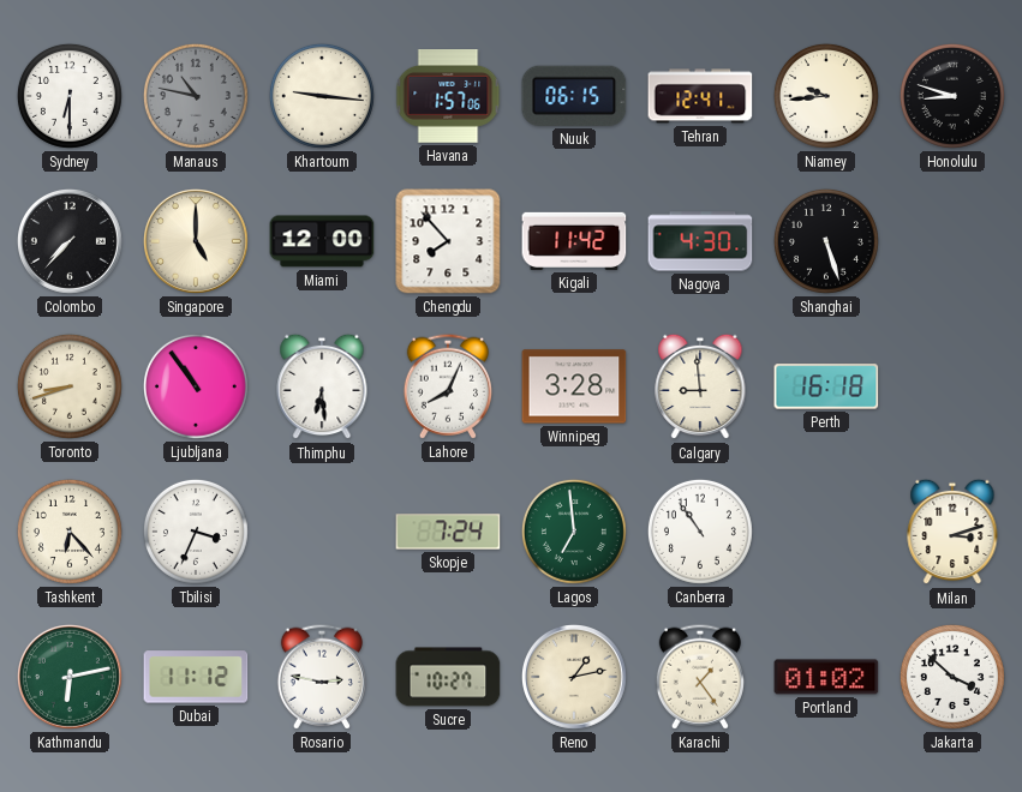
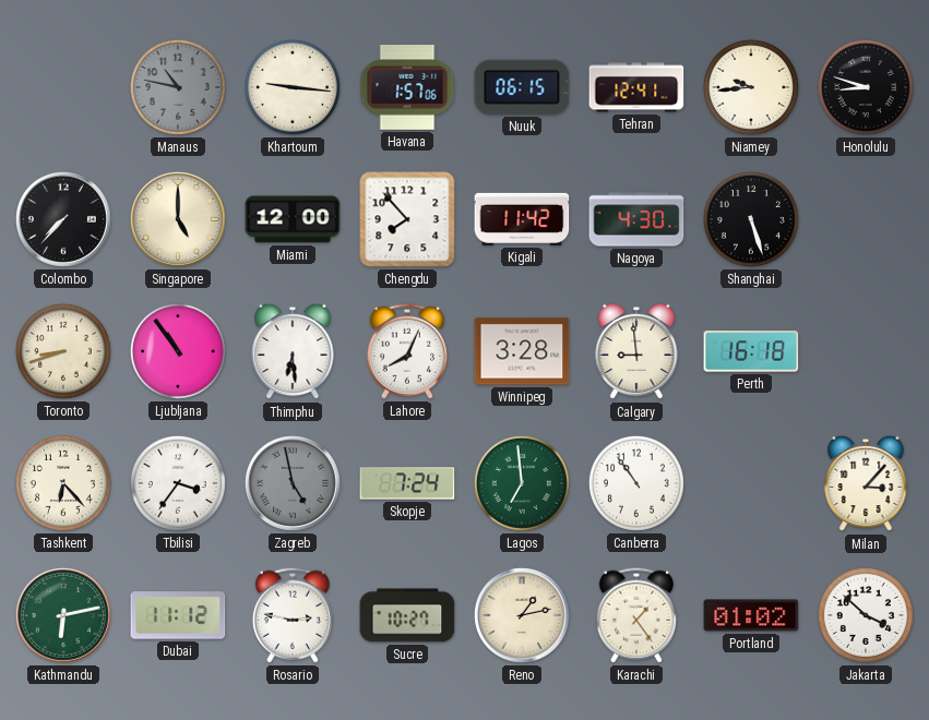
Sydney: 6:30 -> none
Tbilisi: 3:34 -> 3:36
Zagreb: none -> 4:58
Milan: 3:12 -> 3:07
